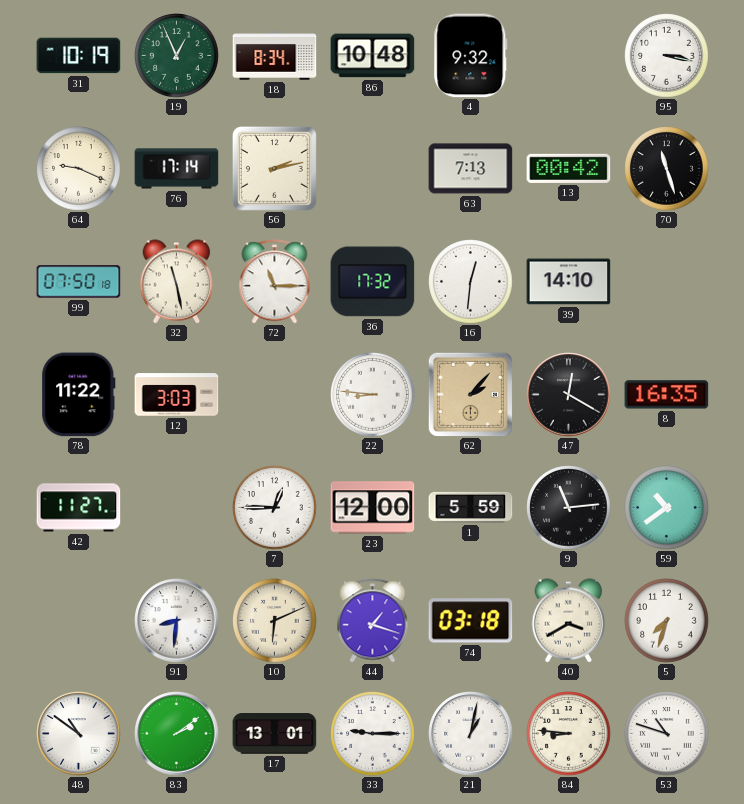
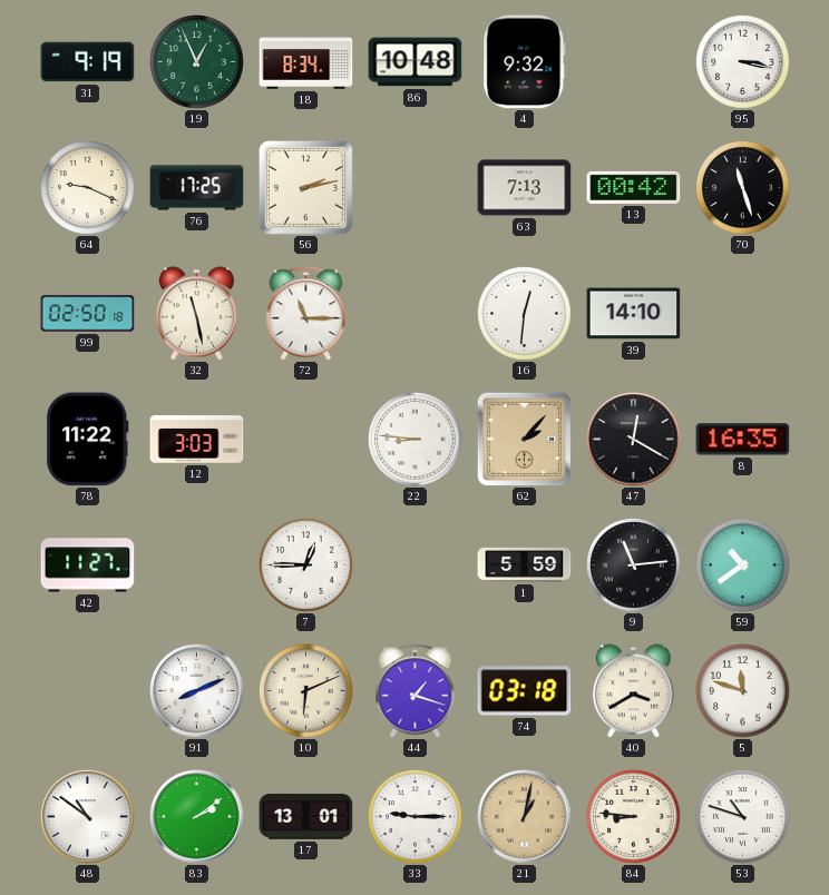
31: 10:19 -> 9:19
76: 17:14 -> 17:25
99: 07:50 -> 02:50
36: 17:32 -> none
23: 12:00 -> none
91: 8:31 -> 8:11
5: 7:33 -> 11:48
21 dial: white -> champagne
